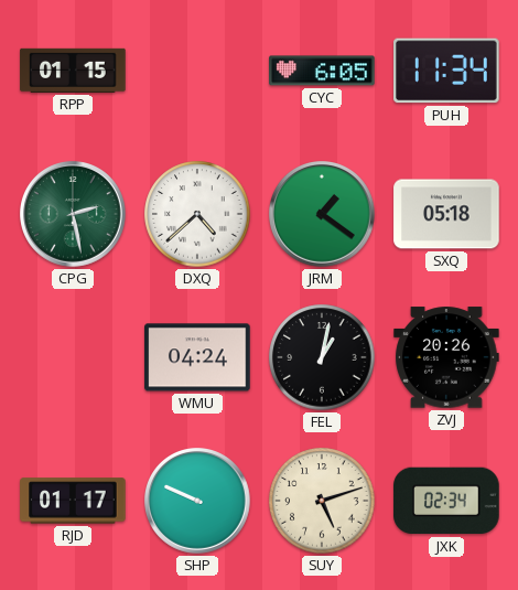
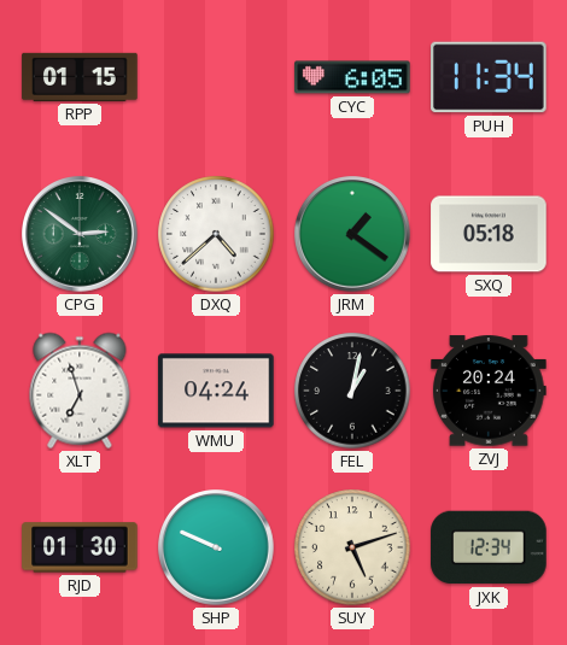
CPG: 2:28 -> 2:51
XLT: none -> 6:57
ZVJ: 20:26 -> 20:24
RJD: 01:17 -> 01:30
JXK: 02:34 -> 12:34
